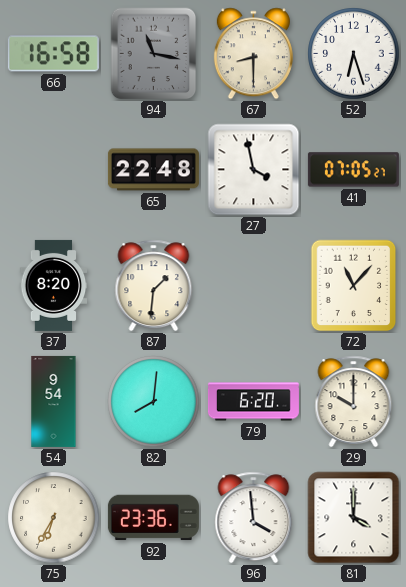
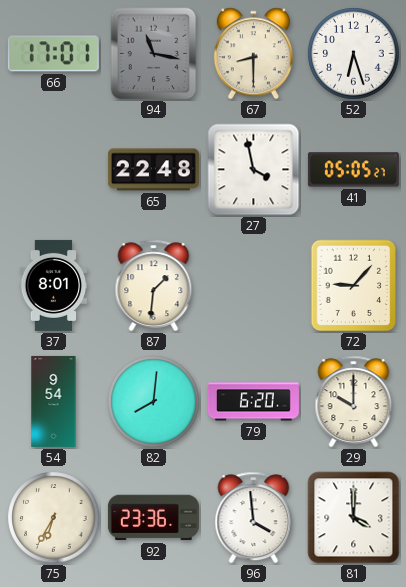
66: 16:58 -> 17:01
41: 07:05 -> 05:05
37: 8:20 -> 8:01
72: 11:07 -> 9:07
